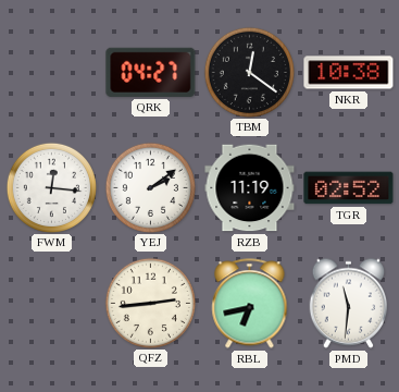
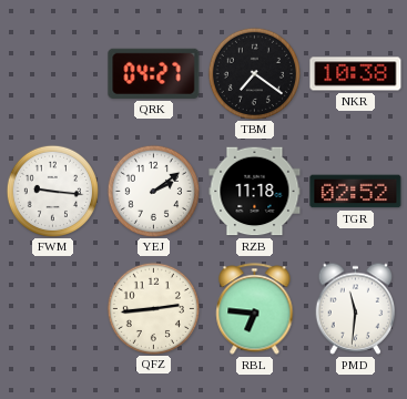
TBM: 12:21 -> 7:21
FWM: 12:16 -> 9:16
RZB: 11:19 -> 11:18
RBL: 6:43 -> 6:46
